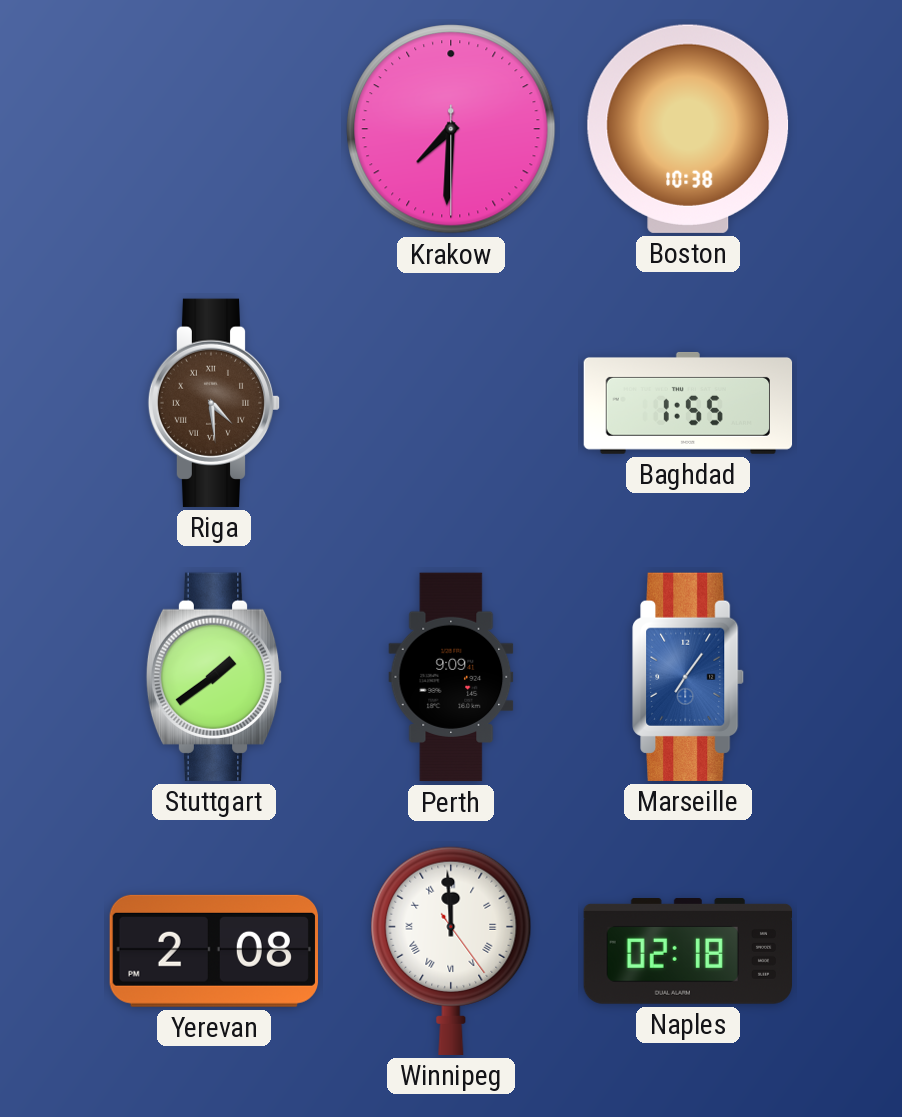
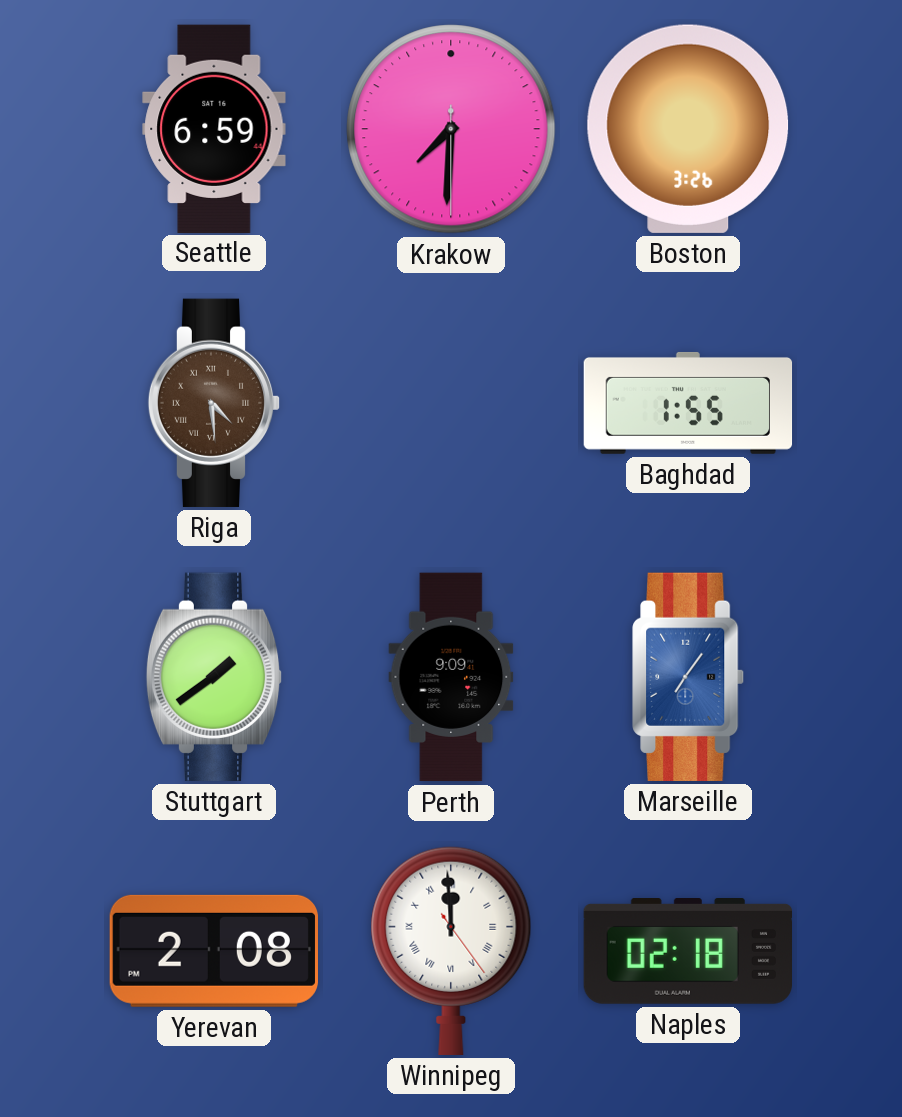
Seattle: none -> 6:59
Boston: 10:38 -> 3:26
